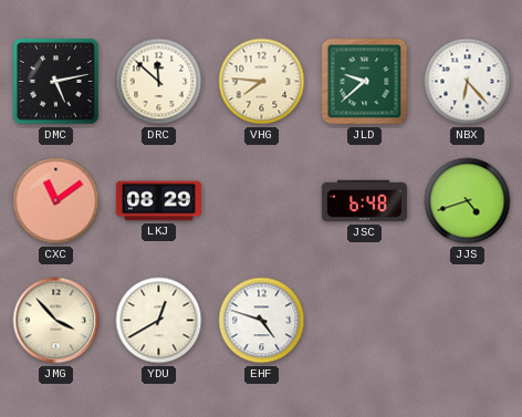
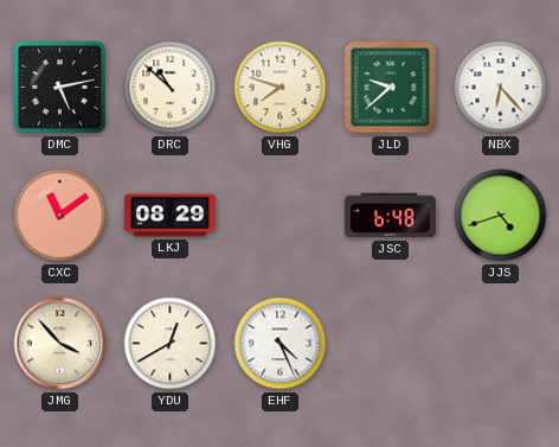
DRC: 11:52 -> 10:52
VHG: 7:46 -> 7:48
EHF: 4:48 -> 4:26
